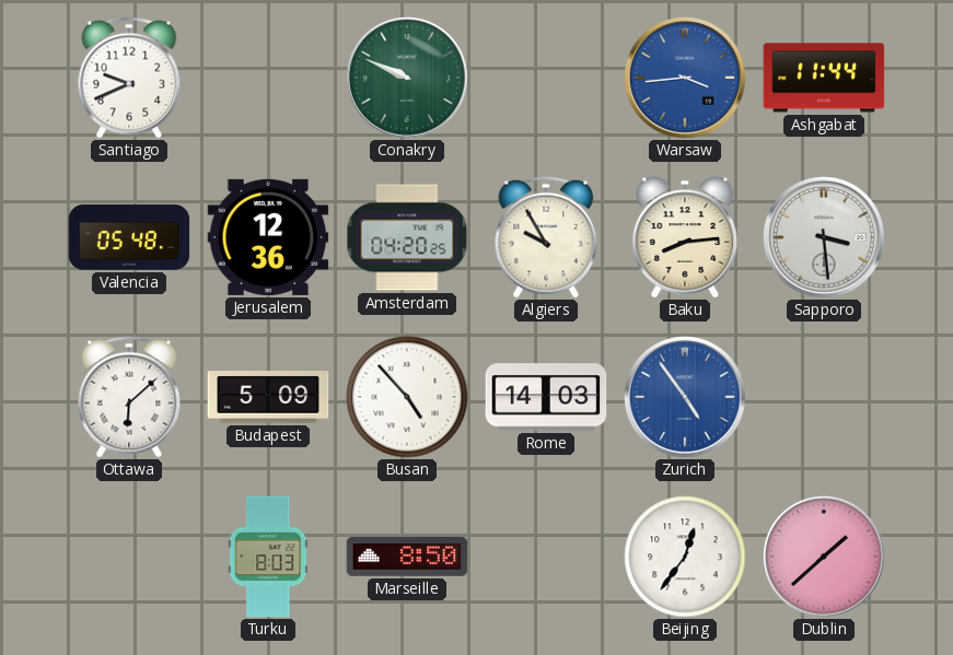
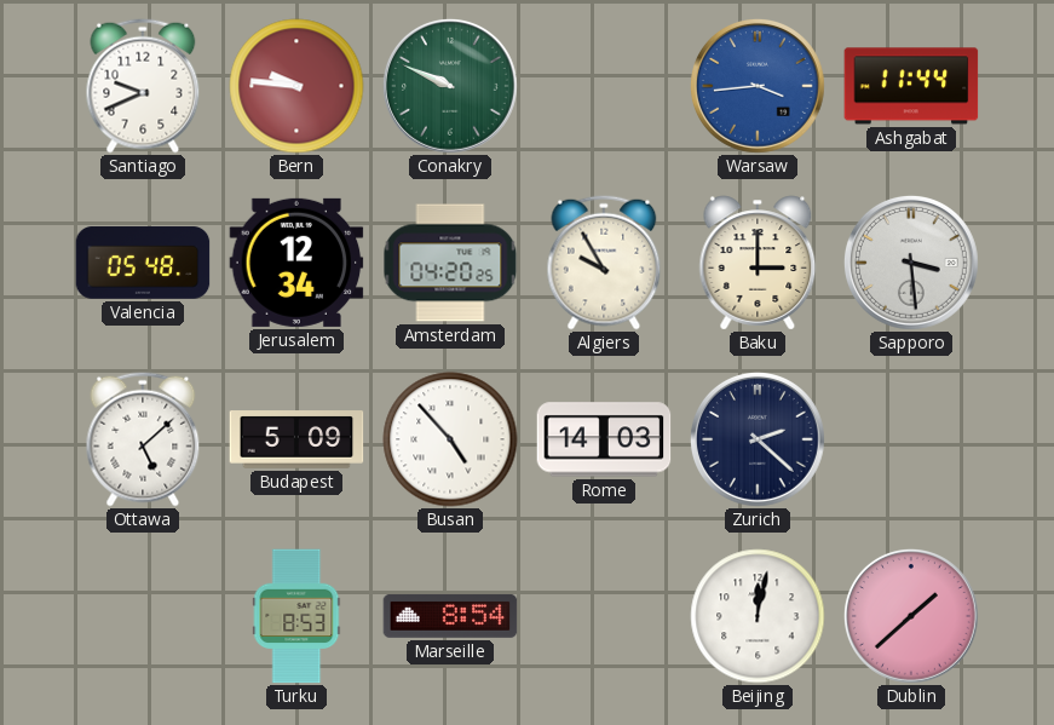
Bern: none -> 9:46
Jerusalem: 12:36 -> 12:34
Baku: 8:14 -> 3:00
Ottawa: 6:08 -> 5:08
Zurich: 4:54 -> 2:22
Zurich dial: blue -> navy
Turku: 8:03 -> 8:53
Marseille: 8:50 -> 8:54
Beijing: 12:36 -> 12:02
